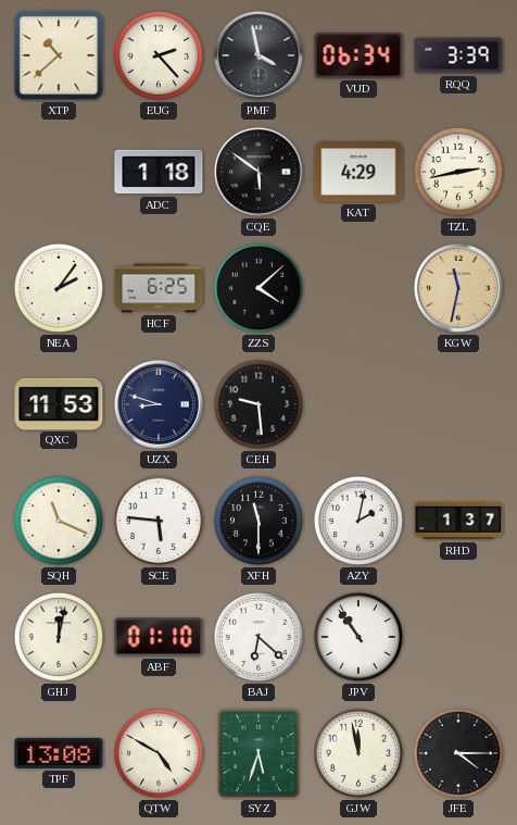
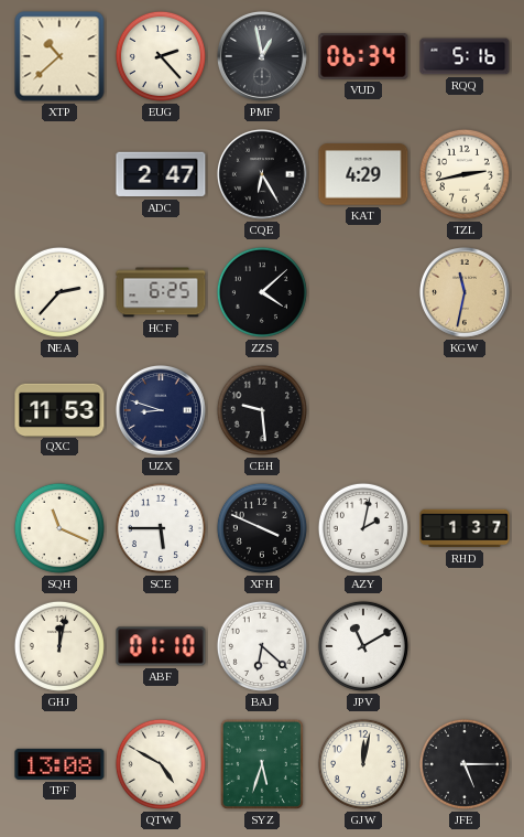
PMF: 3:58 -> 12:58
RQQ: 3:39 -> 5:16
ADC: 1:18 -> 2:47
CQE: 5:51 -> 6:25
NEA: 2:06 -> 2:37
SCE: 5:46 -> 5:45
XFH: 11:30 -> 3:49
JPV: 10:54 -> 11:10
GJW: 11:58 -> 12:02
JFE: 4:15 -> 5:15
